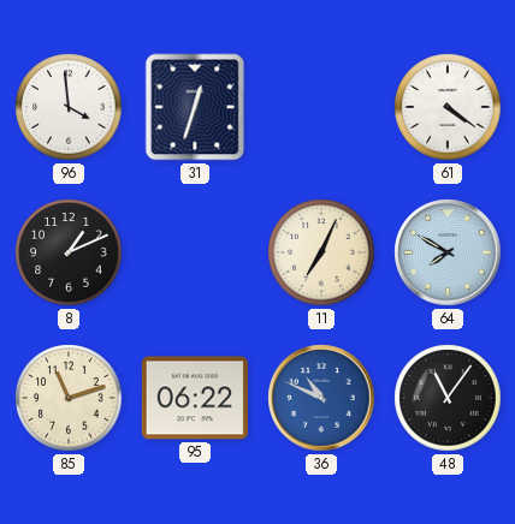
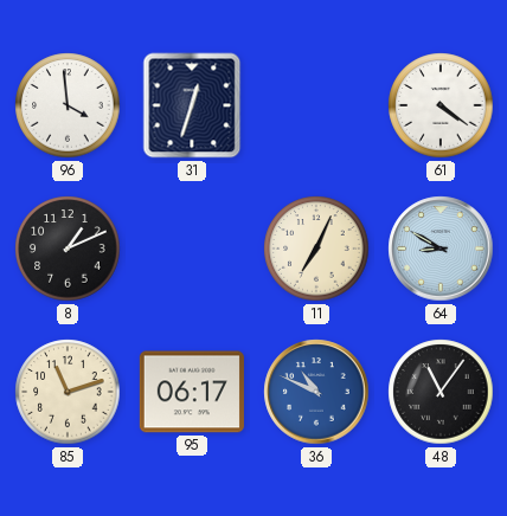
64: 7:50 -> 8:50
95: 06:22 -> 06:17
